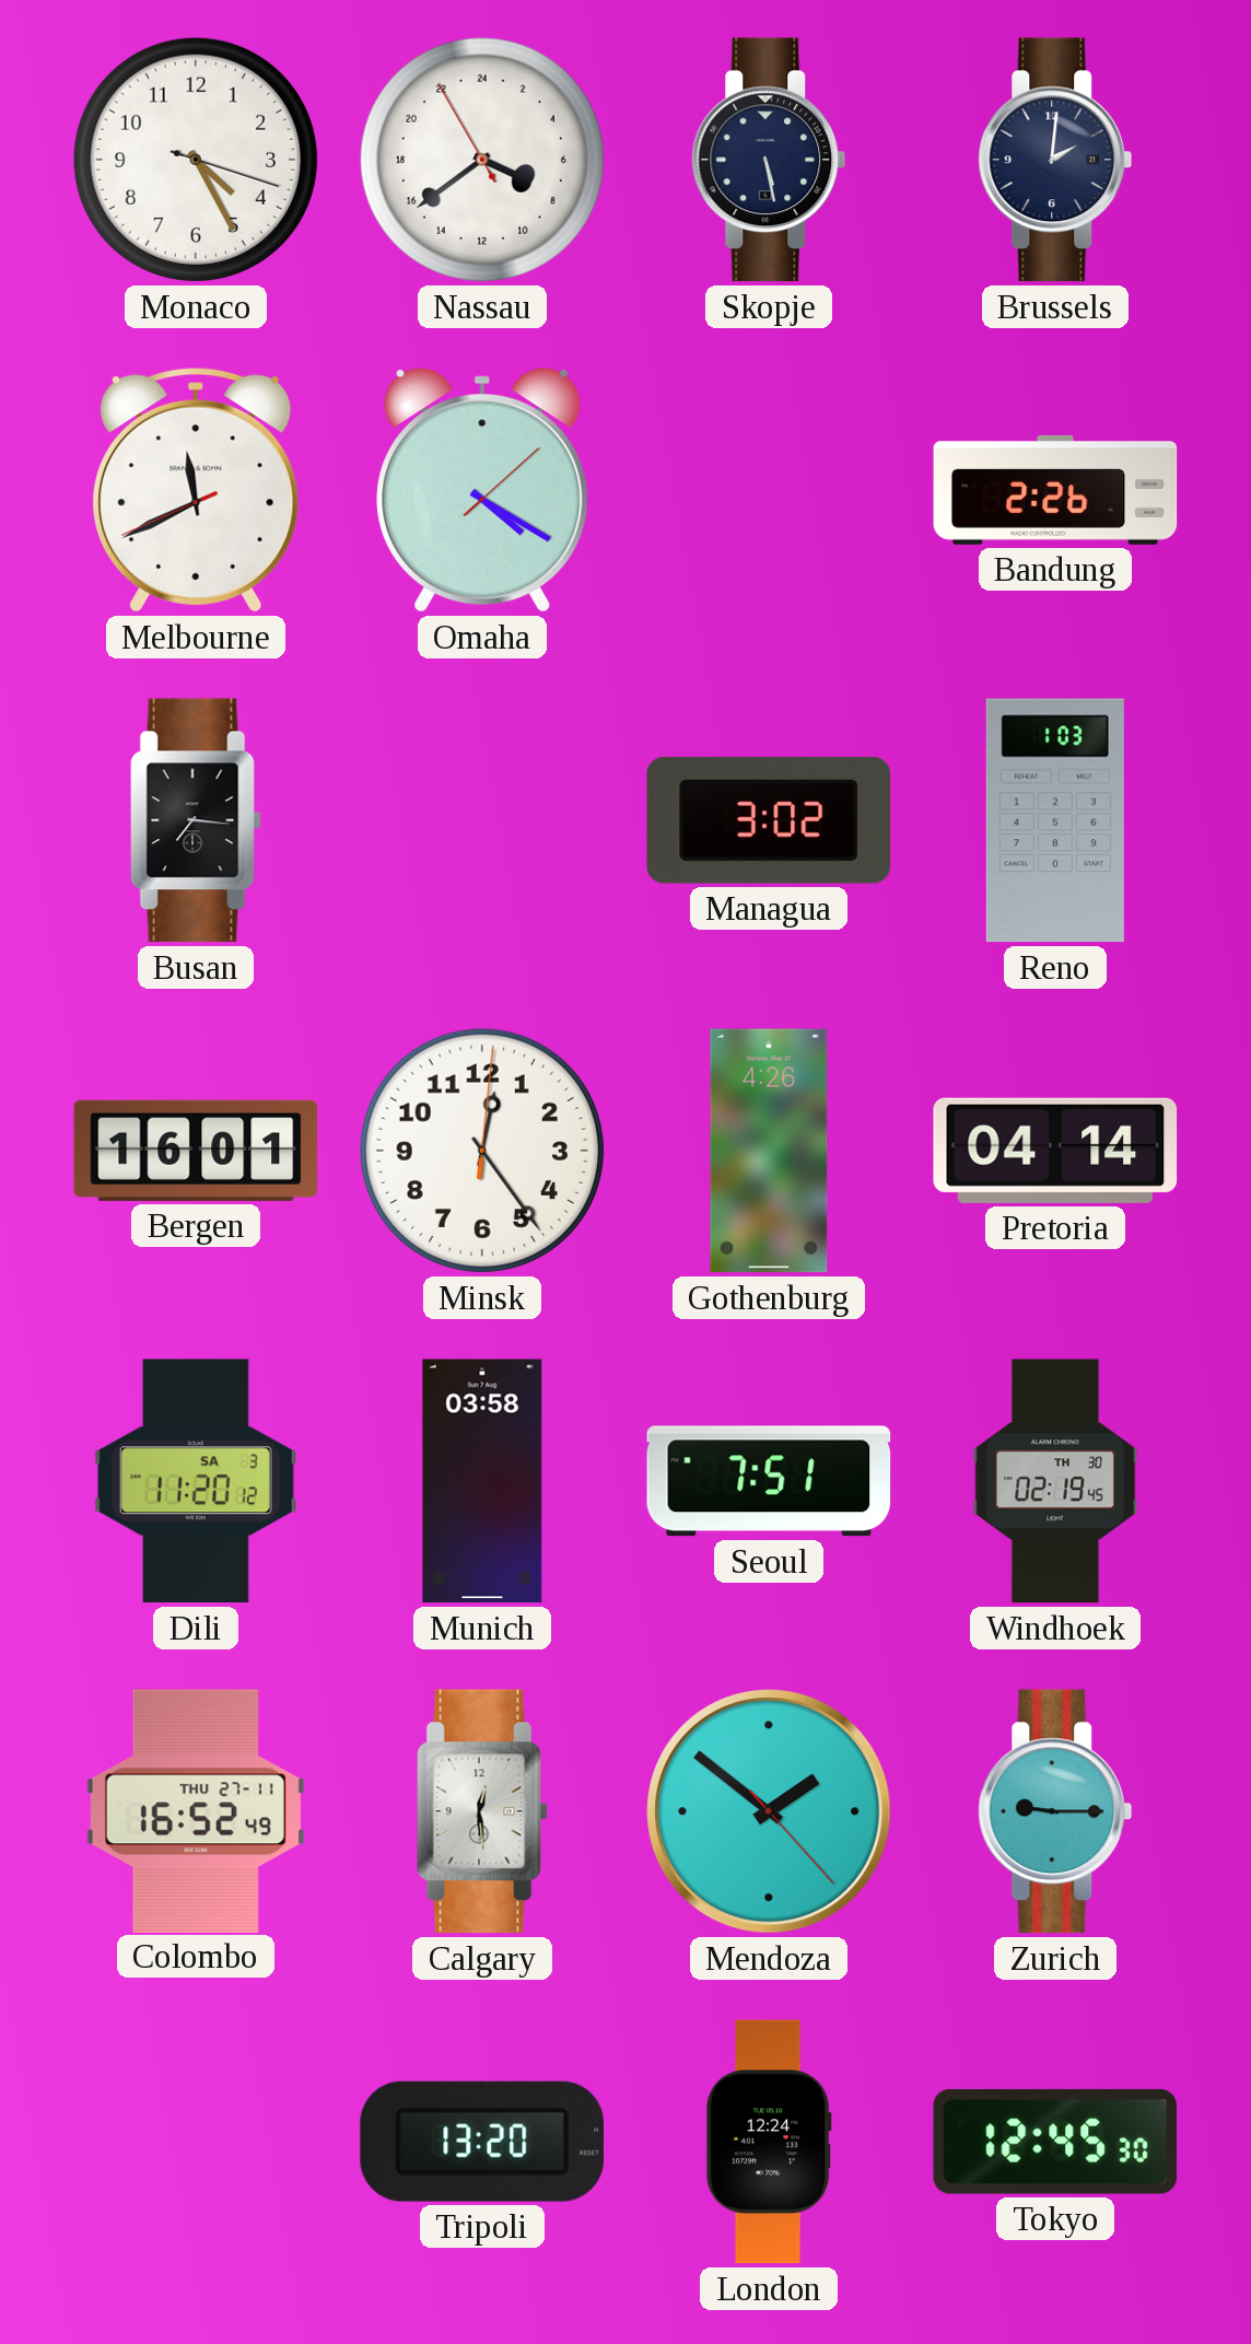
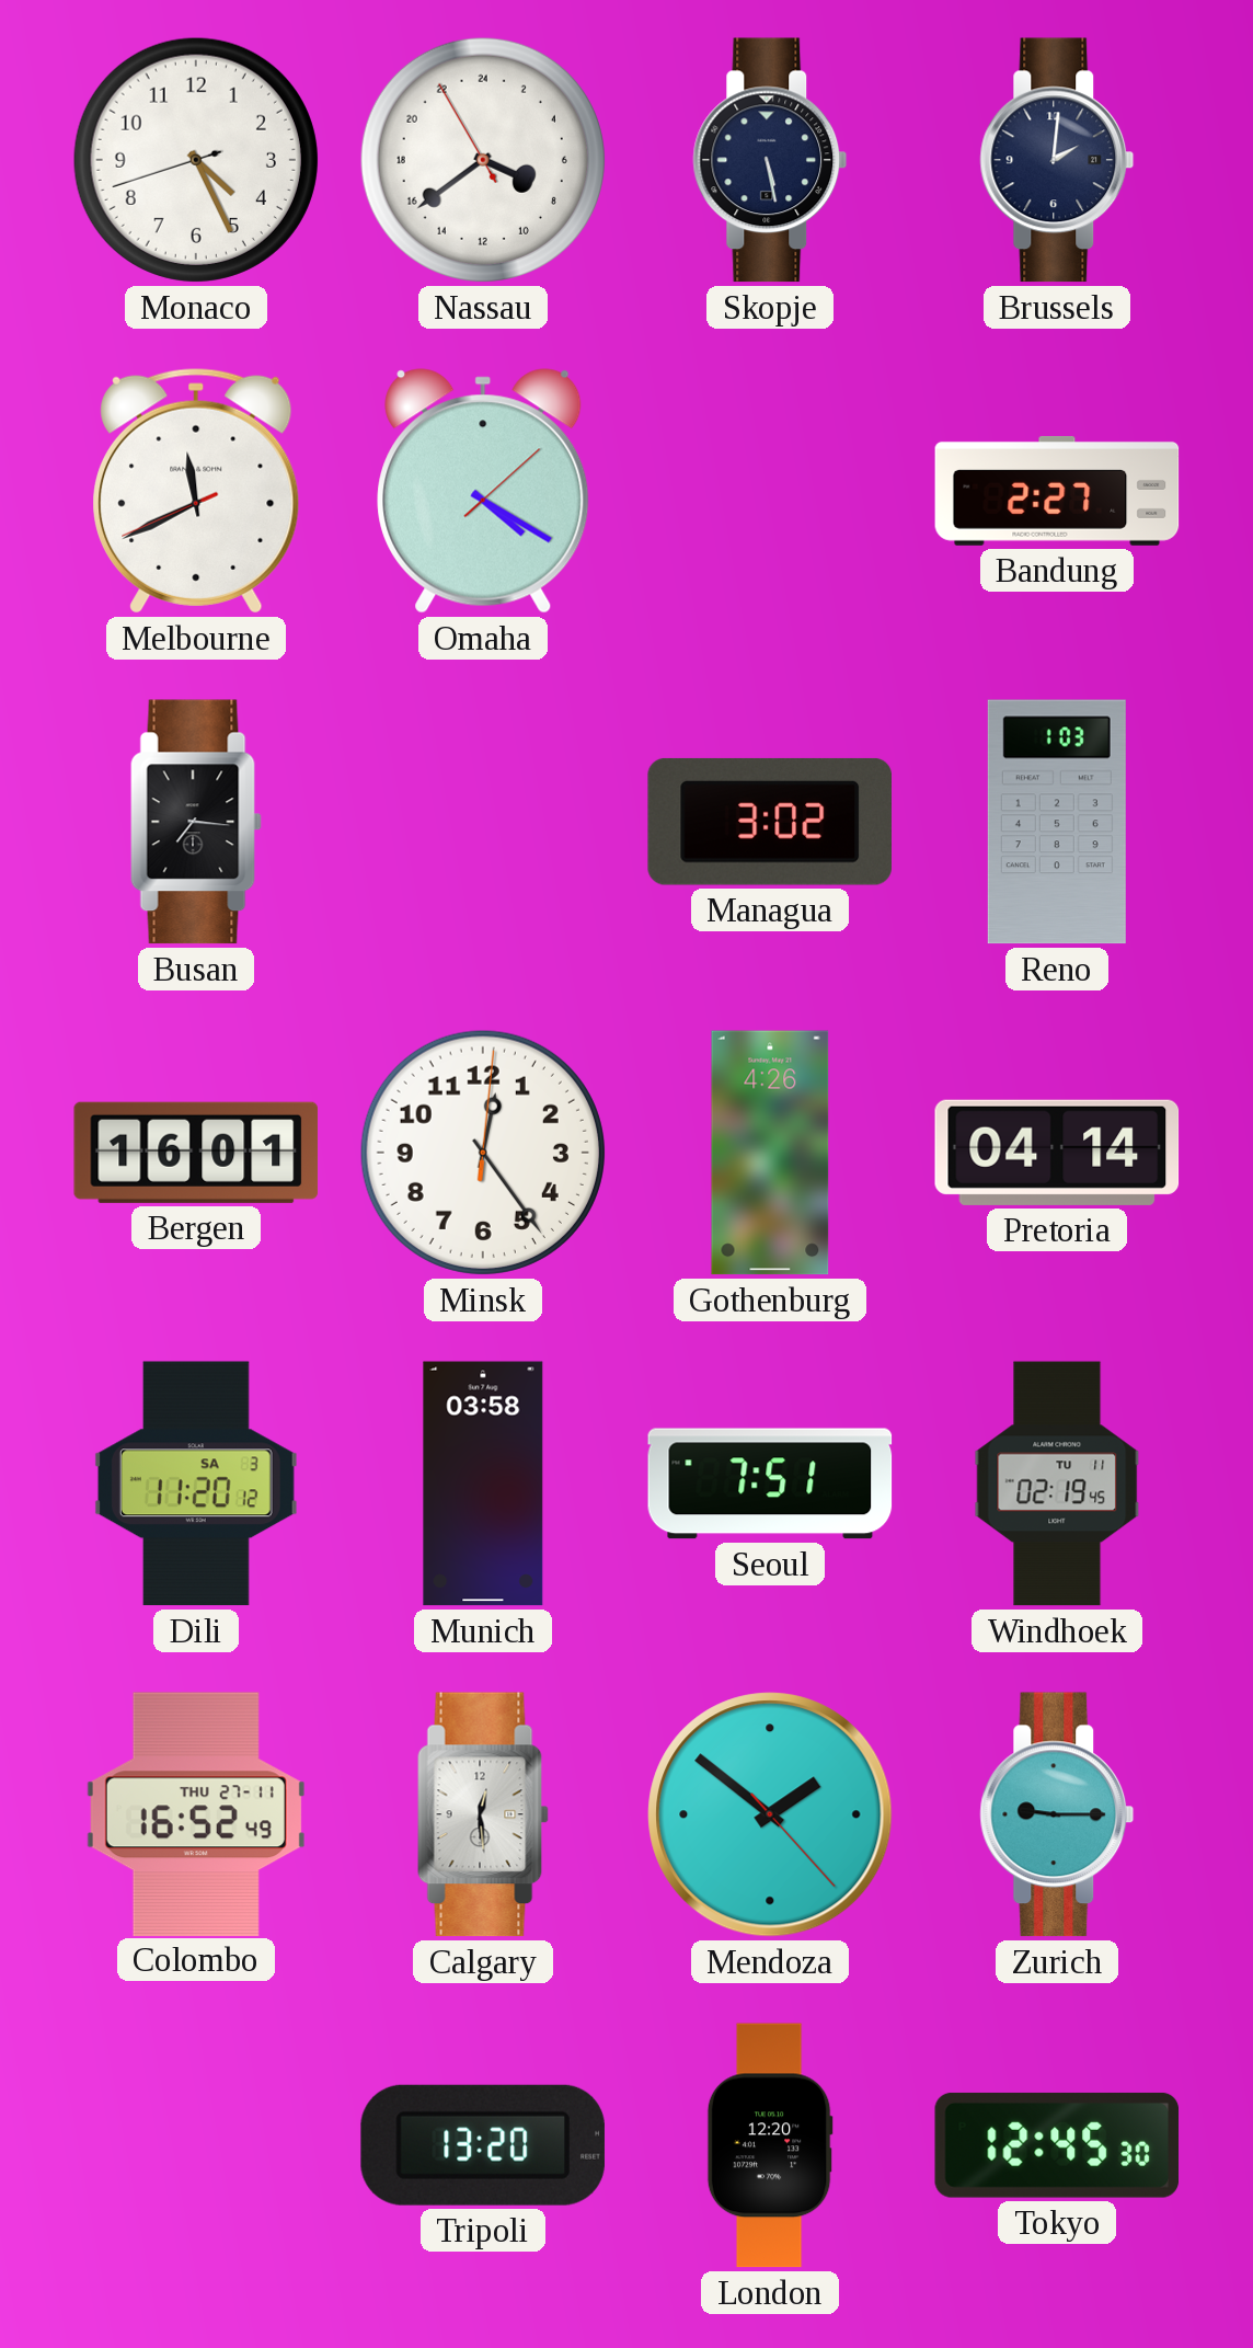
Monaco: 4:25:18 -> 4:25:42
Bandung: 2:26 -> 2:27
Windhoek date: TH 30 -> TU 11
London: 12:24 -> 12:20
